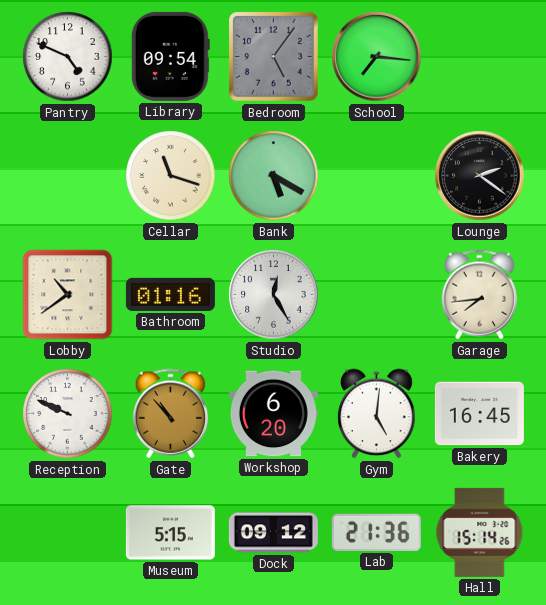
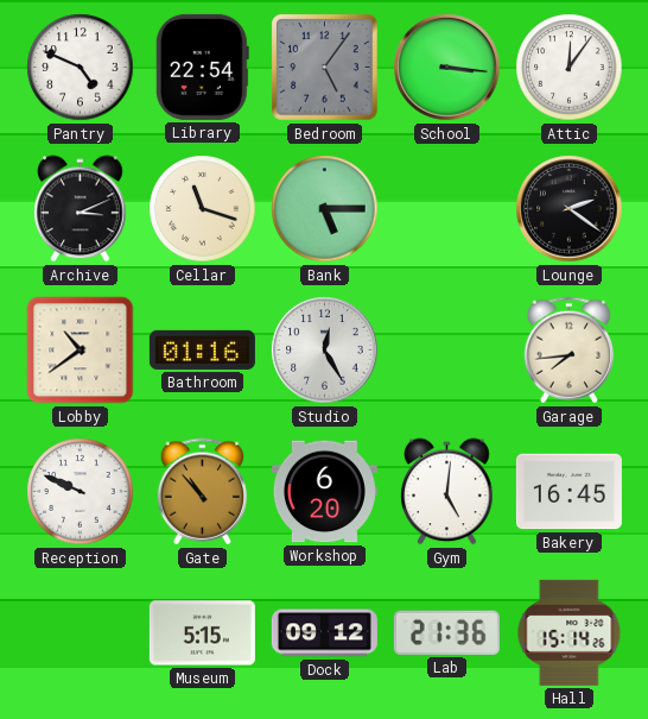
Library: 09:54 -> 22:54
School: 7:16 -> 3:16
Attic: none -> 12:06
Archive: none -> 3:11
Bank: 5:20 -> 5:15
